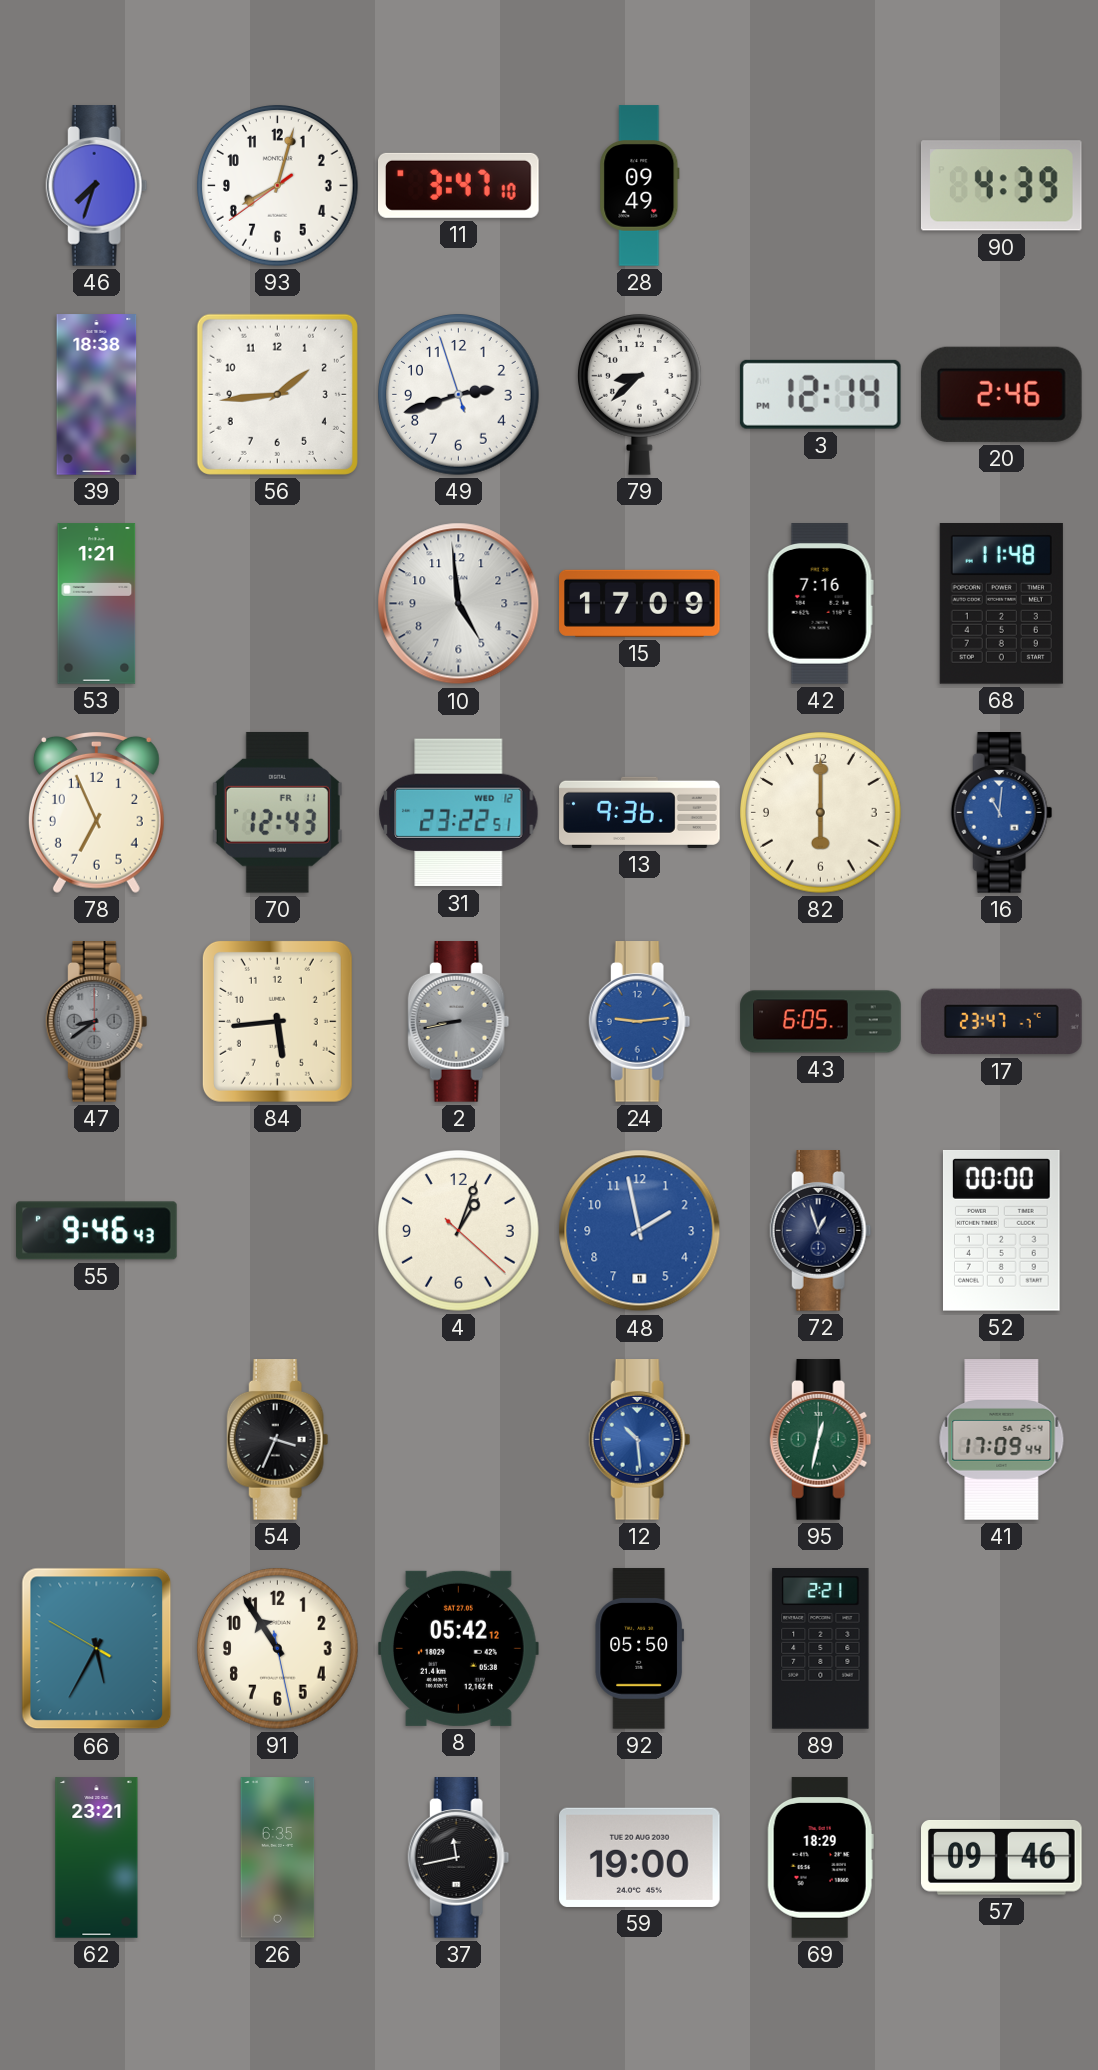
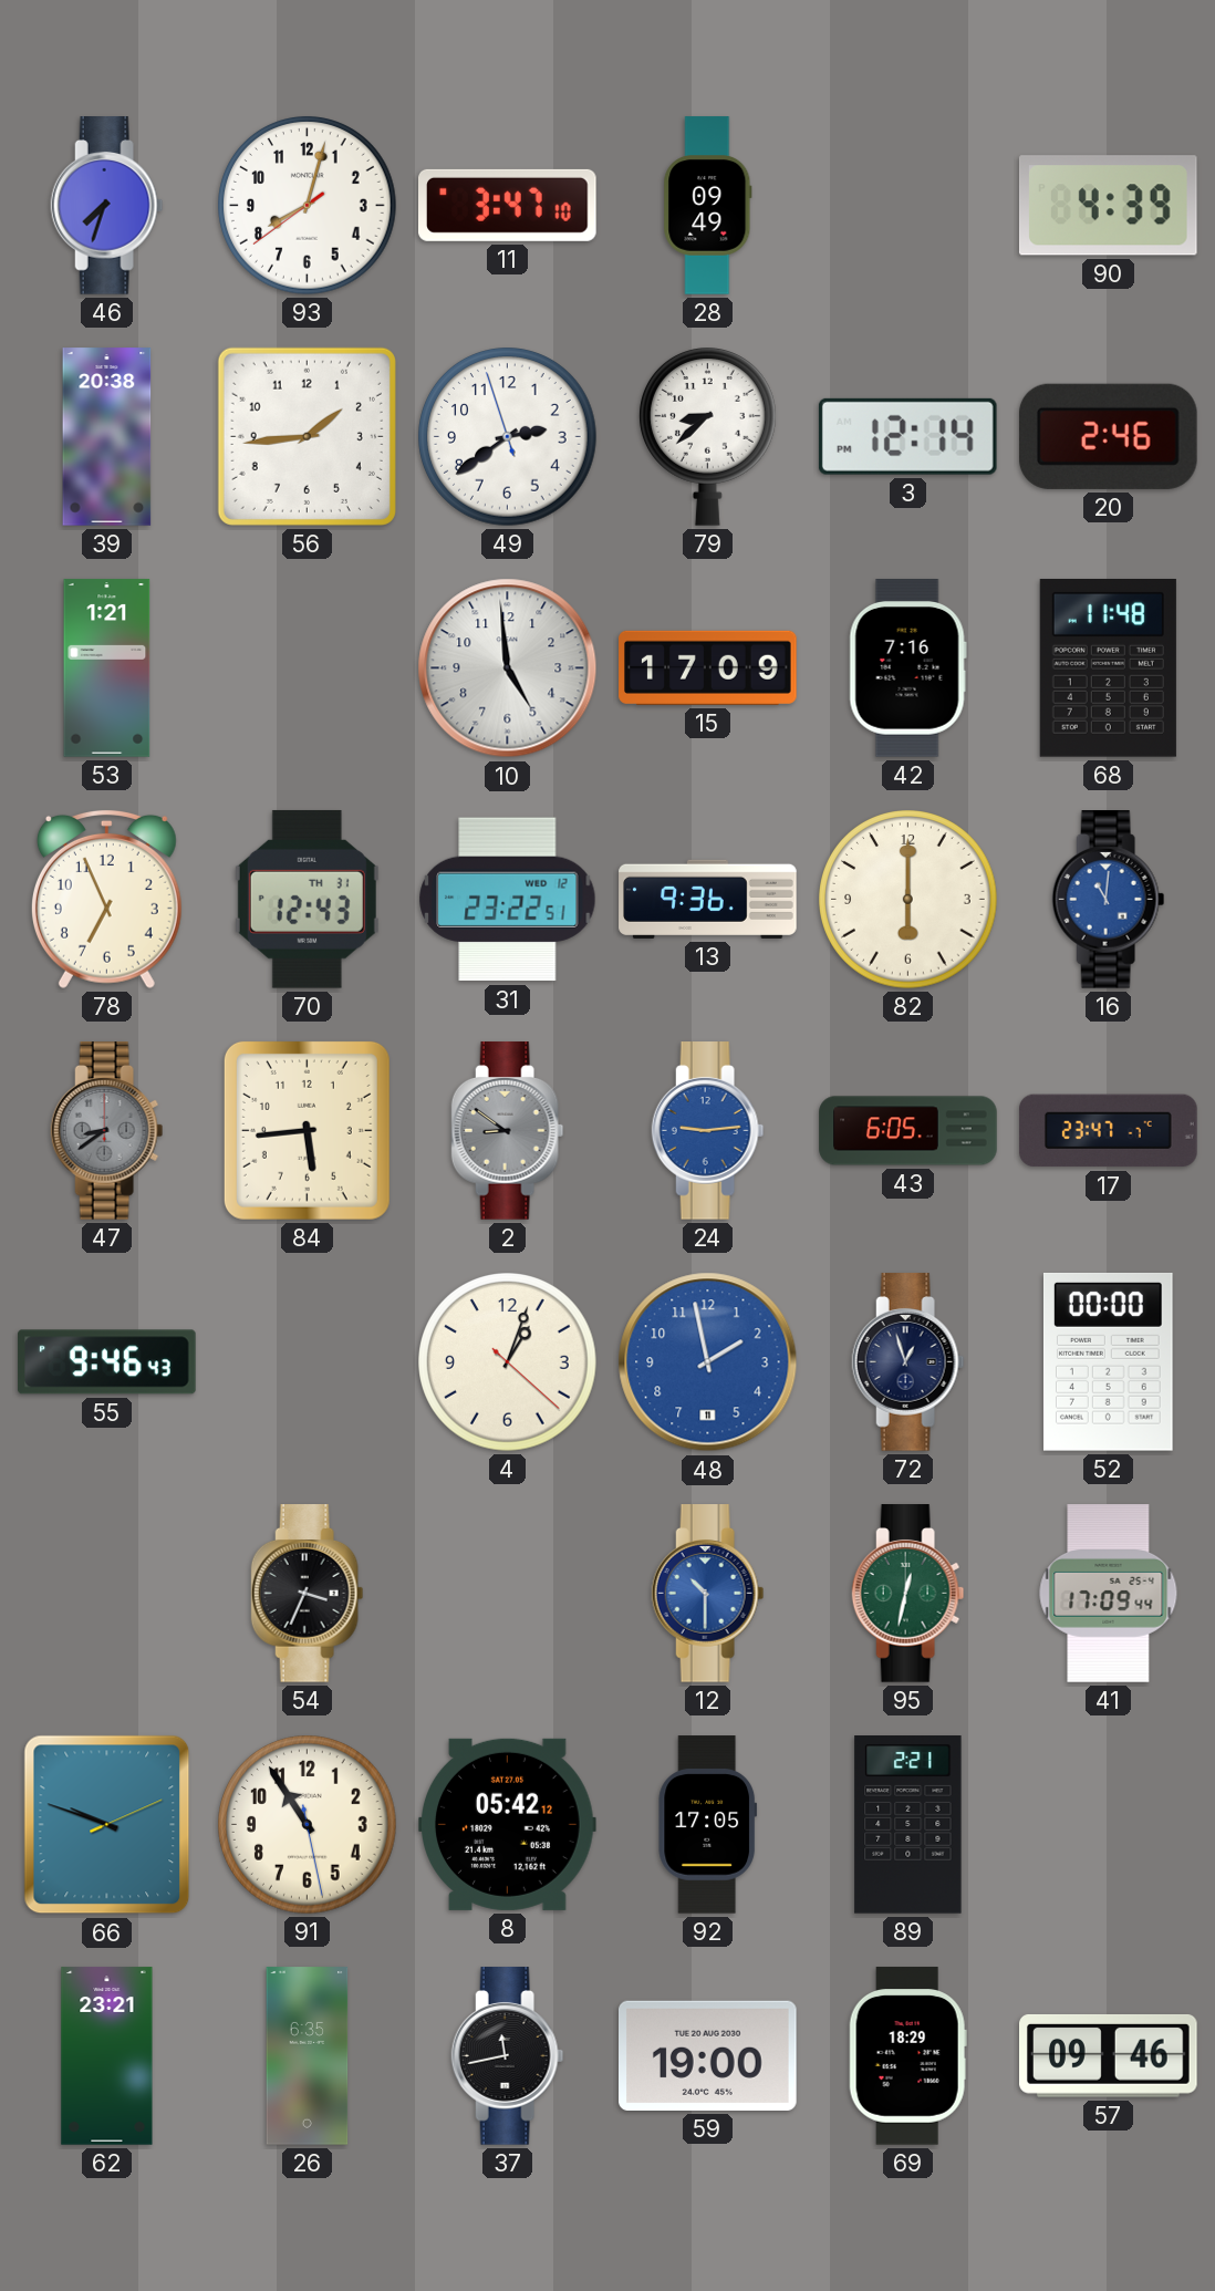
39: 18:38 -> 20:38
49: 2:41 -> 2:38
70 date: FR 11 -> TH 31
2: 8:43 -> 8:51
12: 10:29 -> 10:30
66: 5:34 -> 9:48
92: 05:50 -> 17:05
